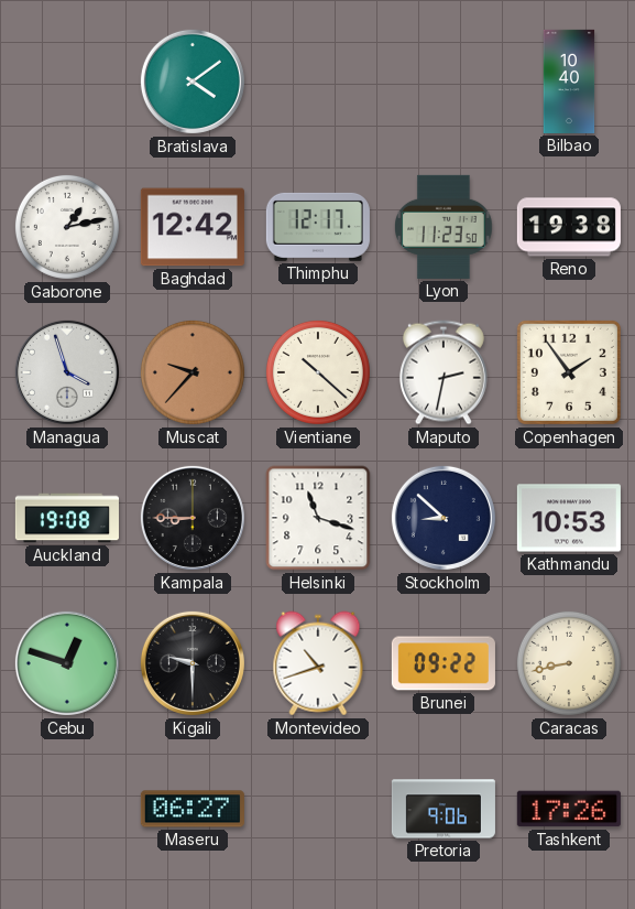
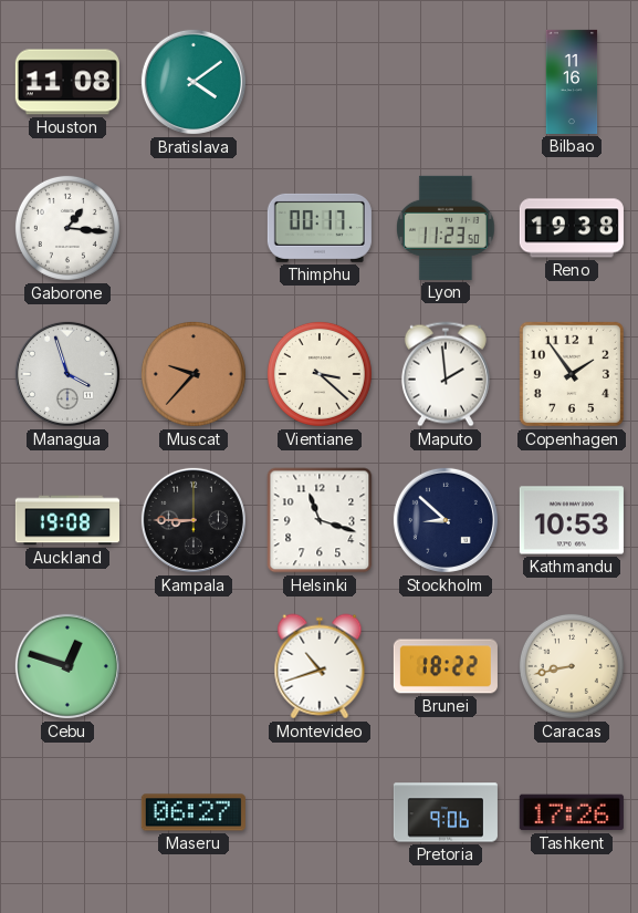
Houston: none -> 11:08
Bilbao: 10:40 -> 11:16
Gaborone: 1:13 -> 1:16
Baghdad: 12:42 -> none
Thimphu: 12:17 -> 00:17
Vientiane: 10:22 -> 3:22
Maputo: 2:32 -> 1:59
Kigali: 9:30 -> none
Brunei: 09:22 -> 18:22
